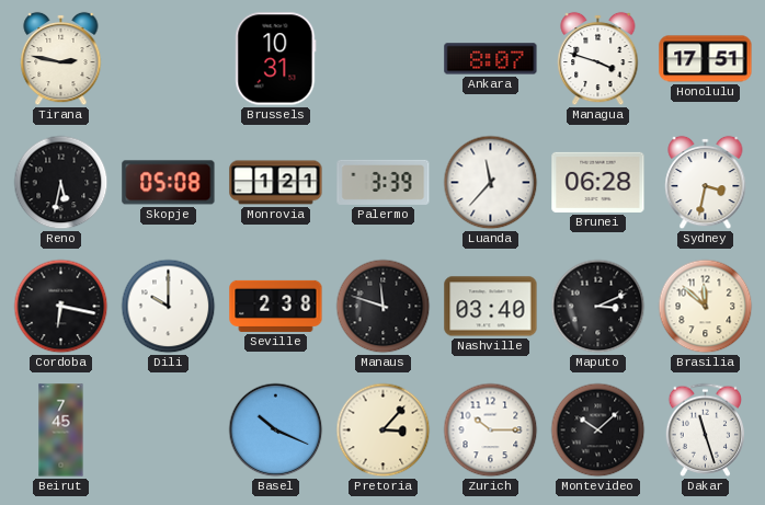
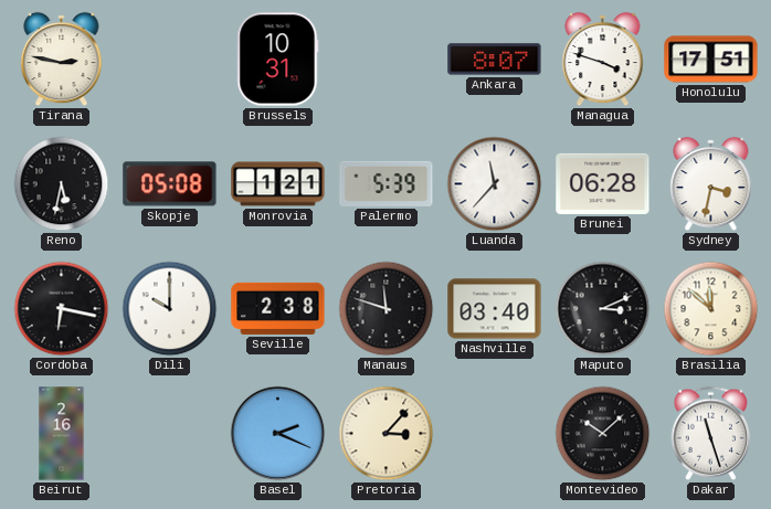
Palermo: 3:39 -> 5:39
Beirut: 7:45 -> 2:16
Basel: 10:19 -> 2:19
Zurich: 10:15 -> none
